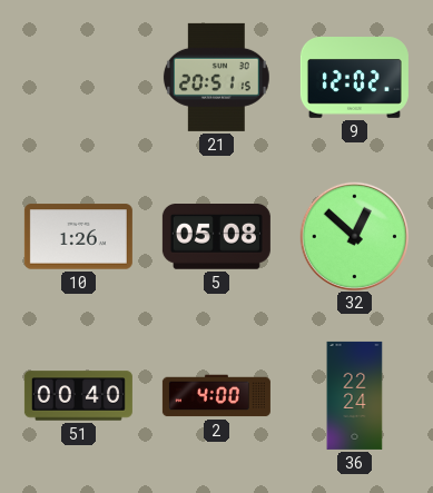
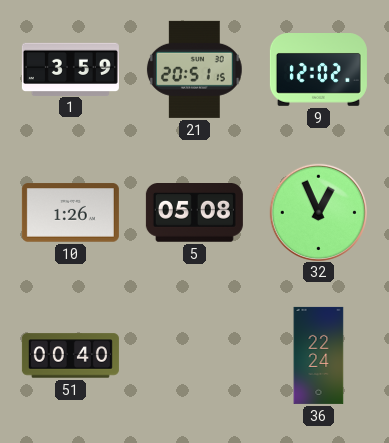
1: none -> 3:59
32: 12:52 -> 12:56
2: 4:00 -> none
